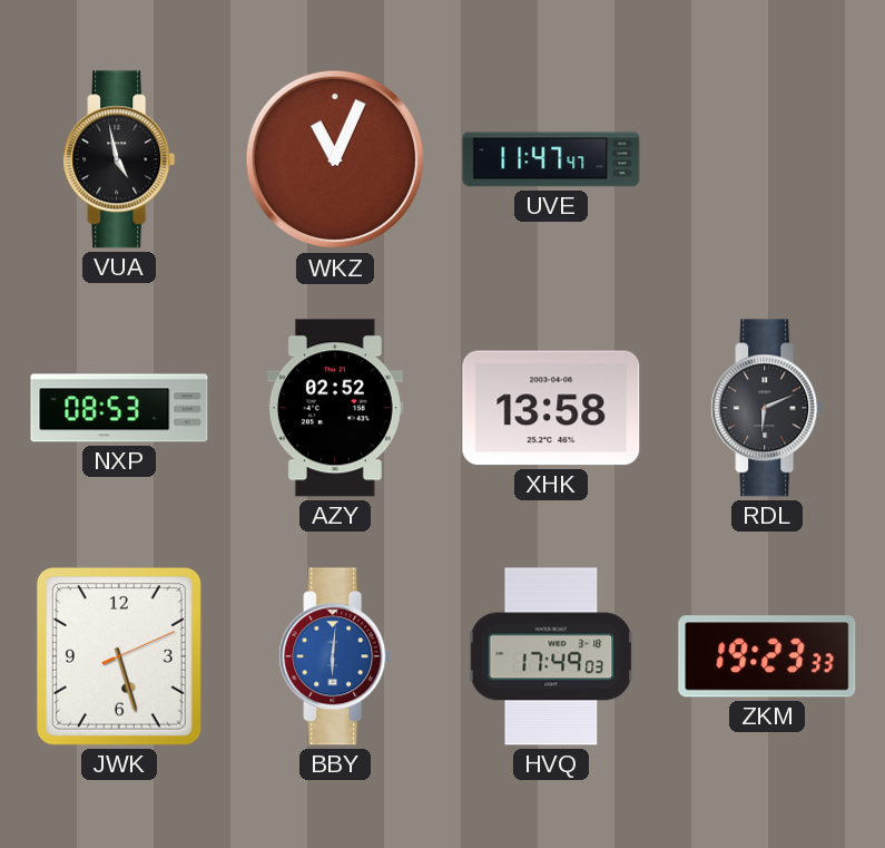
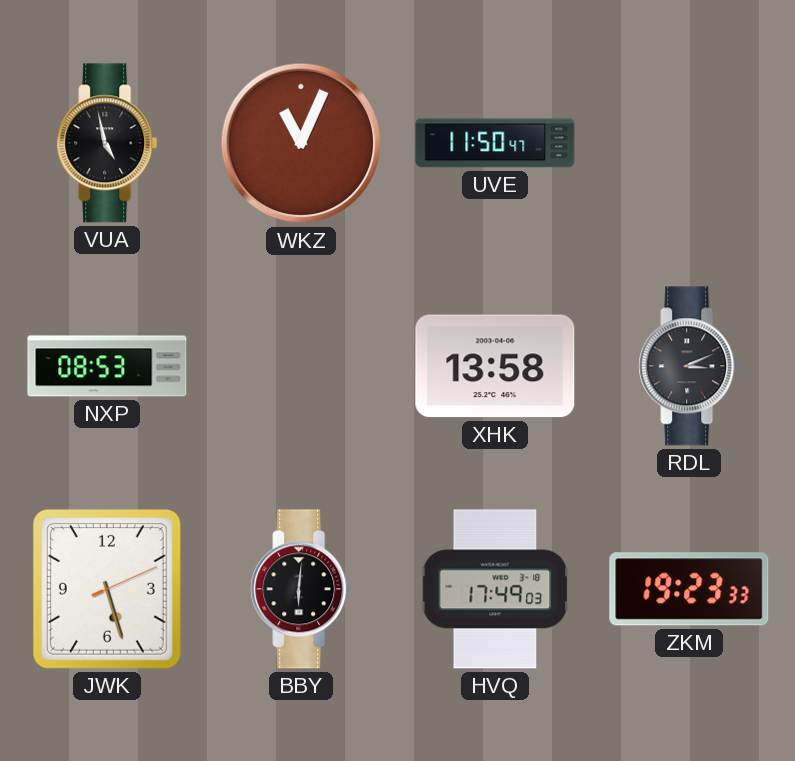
UVE: 11:47 -> 11:50
AZY: 02:52 -> none
RDL: 6:11 -> 3:11
BBY dial: blue -> black
